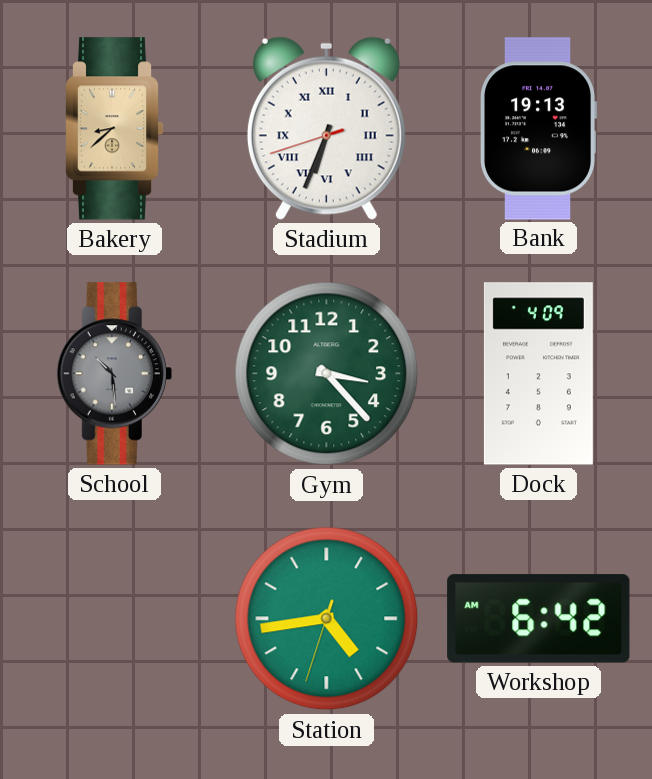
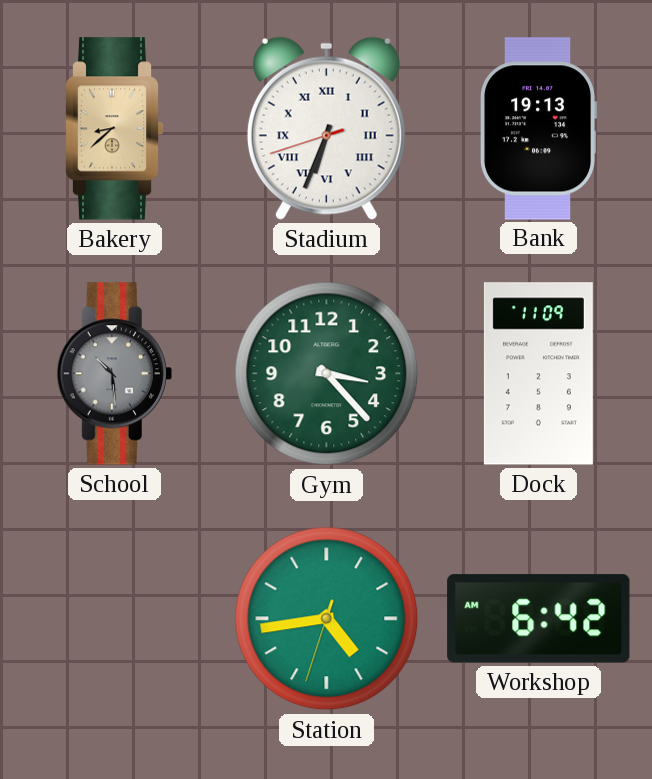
Dock: 4:09 -> 11:09
